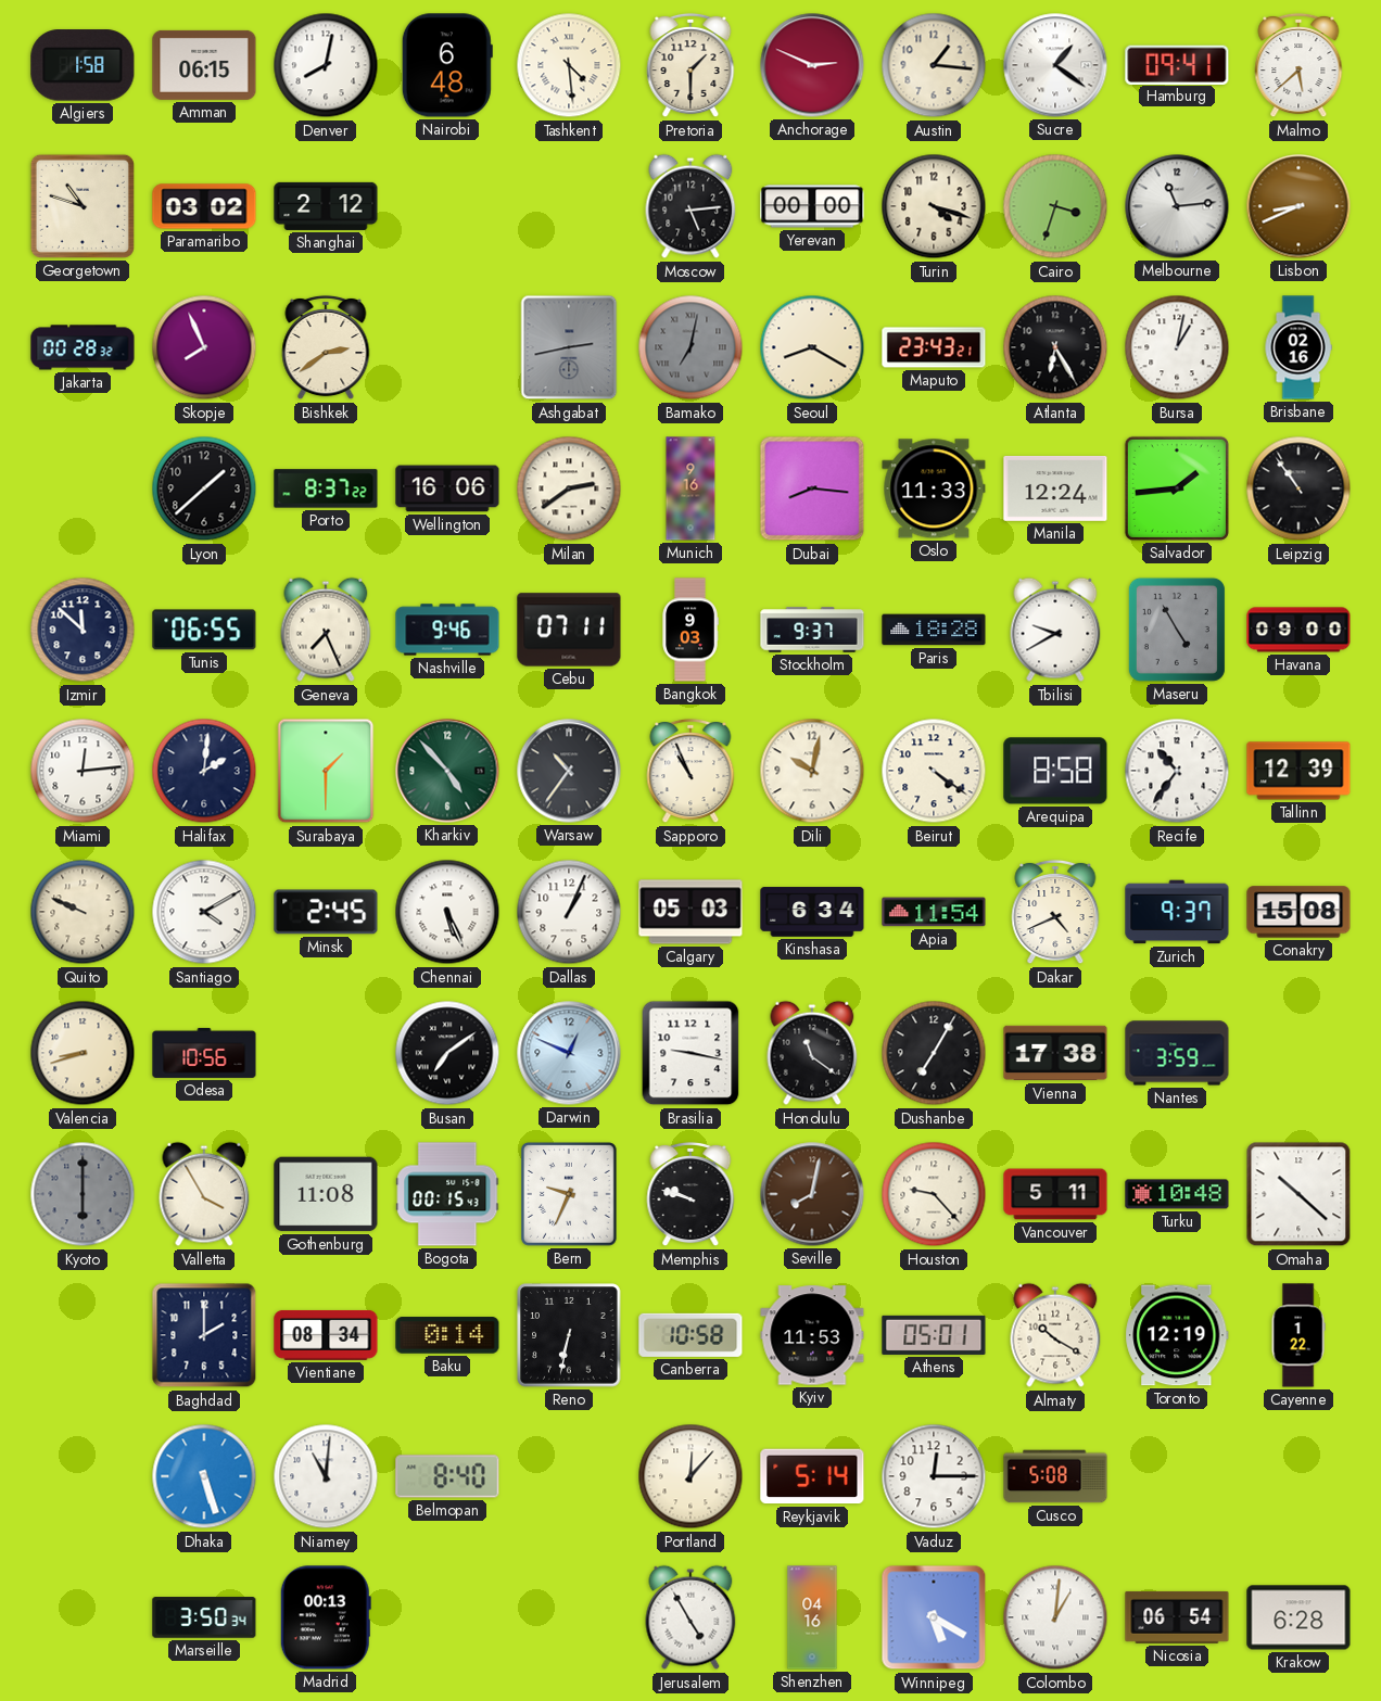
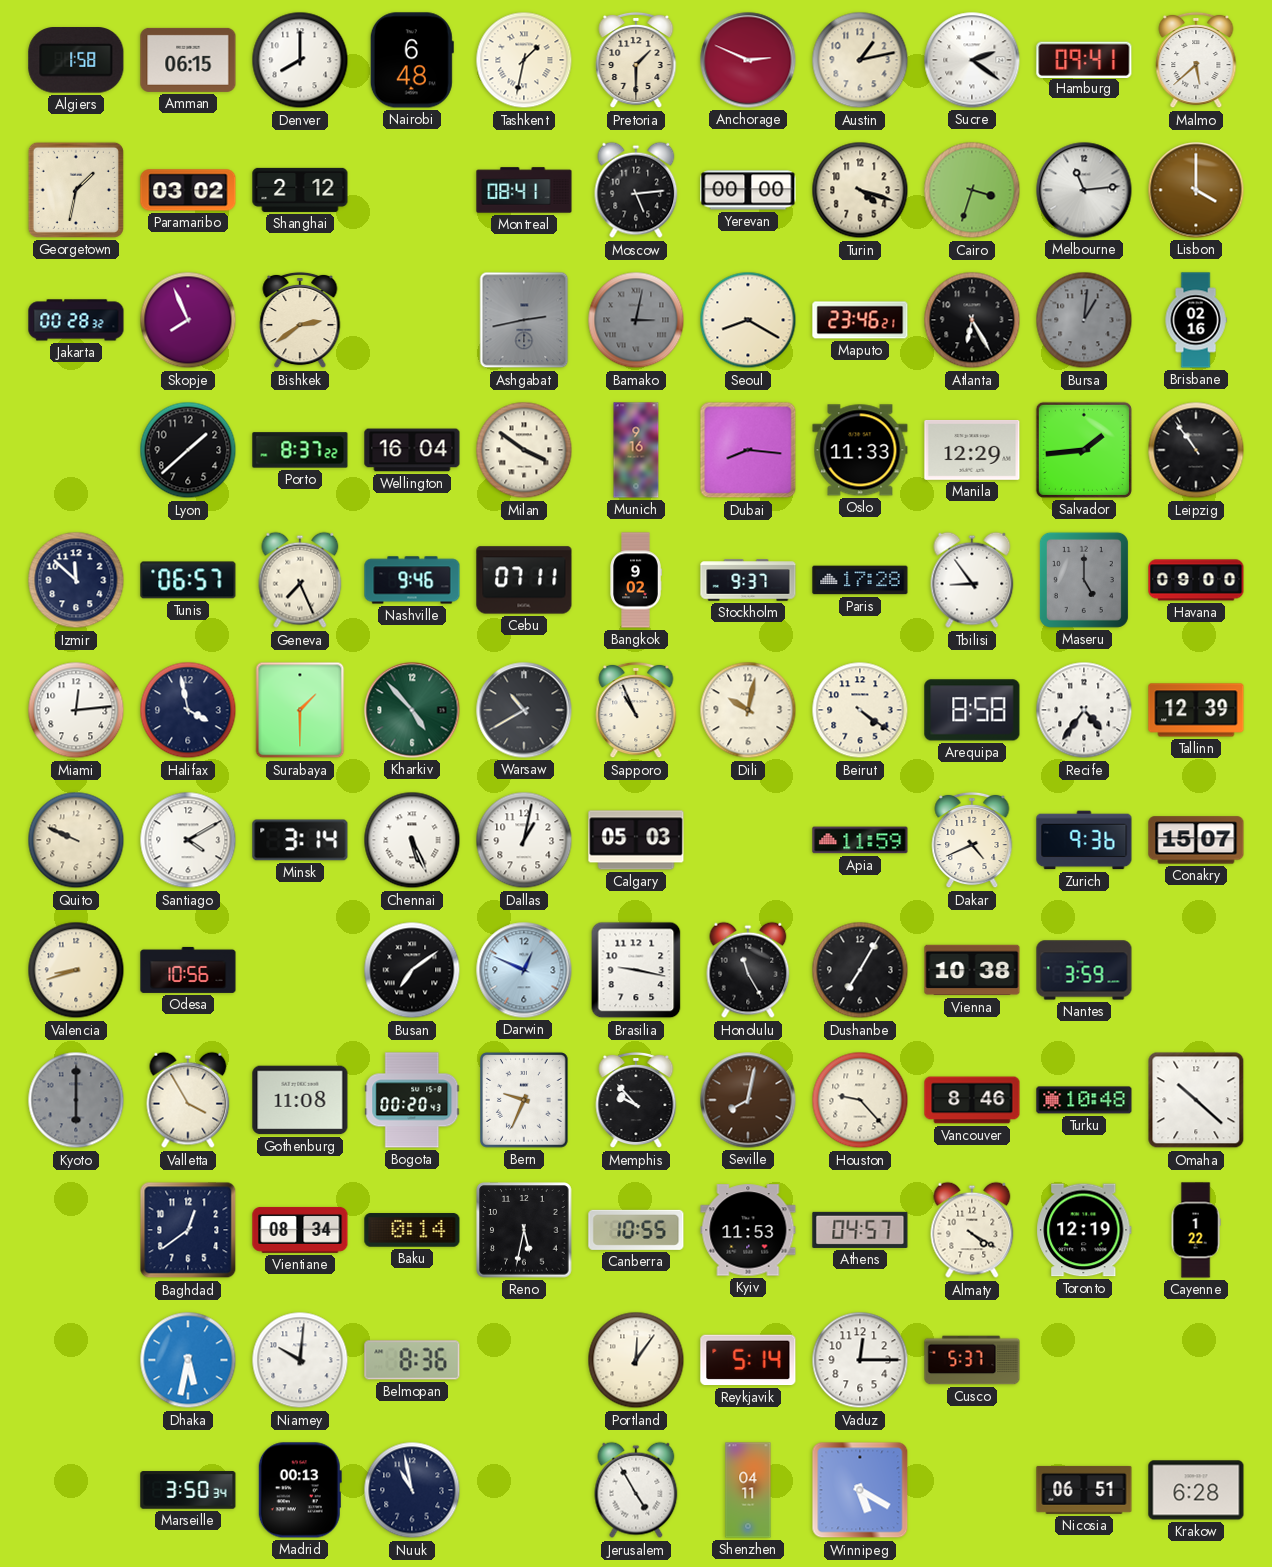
Denver: 8:02 -> 8:00
Tashkent: 4:29 -> 1:32
Austin: 1:16 -> 1:13
Sucre: 1:21 -> 2:21
Georgetown: 10:48 -> 1:32
Montreal: none -> 08:41
Lisbon: 8:41 -> 4:00
Bamako: 7:02 -> 3:02
Maputo: 23:43 -> 23:46
Bursa: 1:02 -> 1:01
Bursa dial: white -> grey
Wellington: 16:06 -> 16:04
Milan: 2:39 -> 3:51
Manila: 12:24 -> 12:29
Tunis: 06:55 -> 06:57
Bangkok: 9:03 -> 9:02
Paris: 18:28 -> 17:28
Tbilisi: 9:40 -> 8:54
Maseru: 4:55 -> 5:00
Halifax: 2:01 -> 3:58
Warsaw: 10:36 -> 10:40
Recife: 10:36 -> 4:36
Minsk: 2:45 -> 3:14
Dallas: 1:04 -> 1:02
Kinshasa: 6:34 -> none
Apia: 11:54 -> 11:59
Zurich: 9:37 -> 9:36
Conakry: 15:08 -> 15:07
Honolulu: 11:21 -> 11:25
Vienna: 17:38 -> 10:38
Bogota: 00:15 -> 00:20
Memphis: 9:48 -> 9:53
Vancouver: 5:11 -> 8:46
Baghdad: 2:00 -> 12:39
Reno: 6:32 -> 5:32
Canberra: 10:58 -> 10:55
Athens: 05:01 -> 04:57
Almaty: 10:20 -> 4:20
Dhaka: 5:27 -> 5:32
Niamey: 11:01 -> 10:01
Belmopan: 8:40 -> 8:36
Portland: 12:07 -> 12:06
Cusco: 5:08 -> 5:37
Nuuk: none -> 10:58
Shenzhen: 04:16 -> 04:11
Colombo: 1:01 -> none
Nicosia: 06:54 -> 06:51
